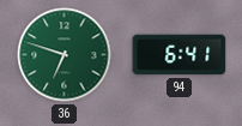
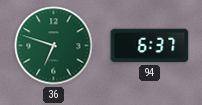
94: 6:41 -> 6:37
